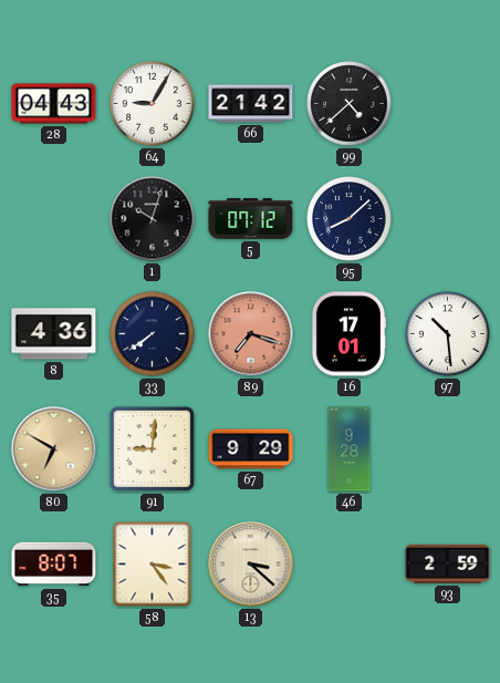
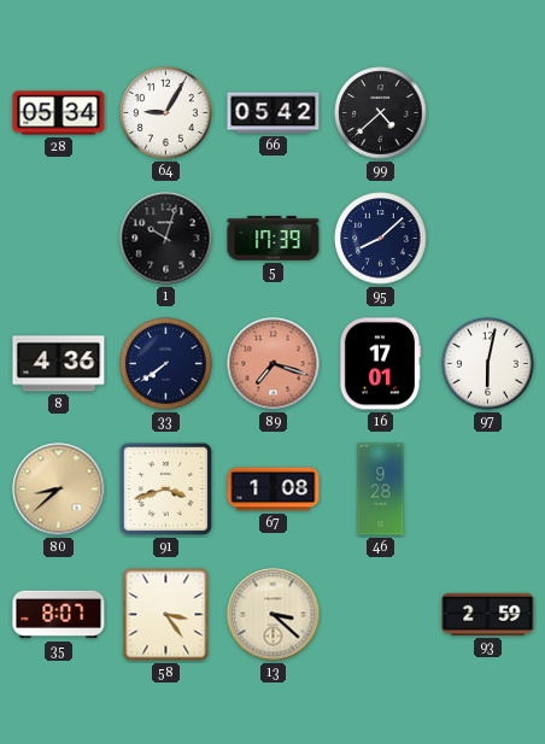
28: 04:43 -> 05:34
66: 21:42 -> 05:42
5: 07:12 -> 17:39
97: 10:29 -> 6:02
80: 6:50 -> 8:38
91: 9:01 -> 3:42
67: 9:29 -> 1:08
